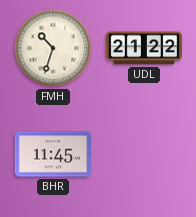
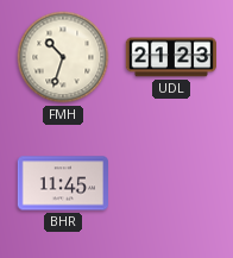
UDL: 21:22 -> 21:23
